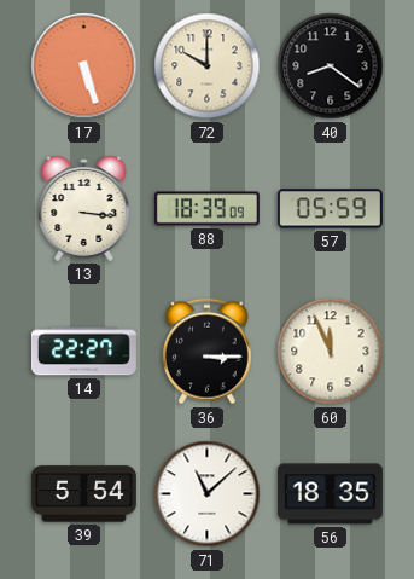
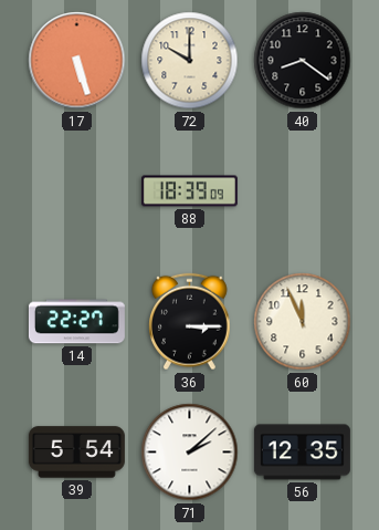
13: 3:16 -> none
57: 05:59 -> none
71: 11:08 -> 2:08
56: 18:35 -> 12:35
